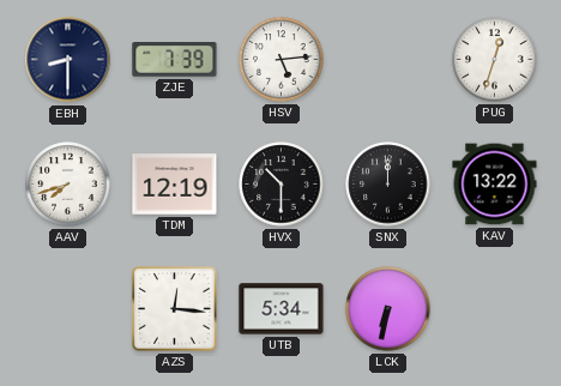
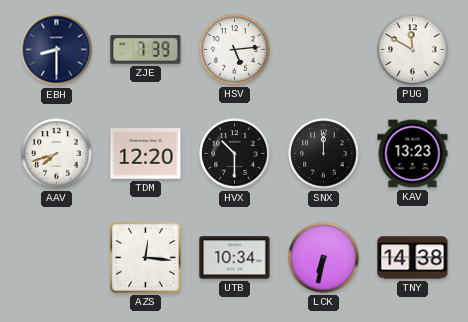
PUG: 12:33 -> 11:50
TDM: 12:19 -> 12:20
KAV: 13:22 -> 13:23
UTB: 5:34 -> 10:34
TNY: none -> 14:38
